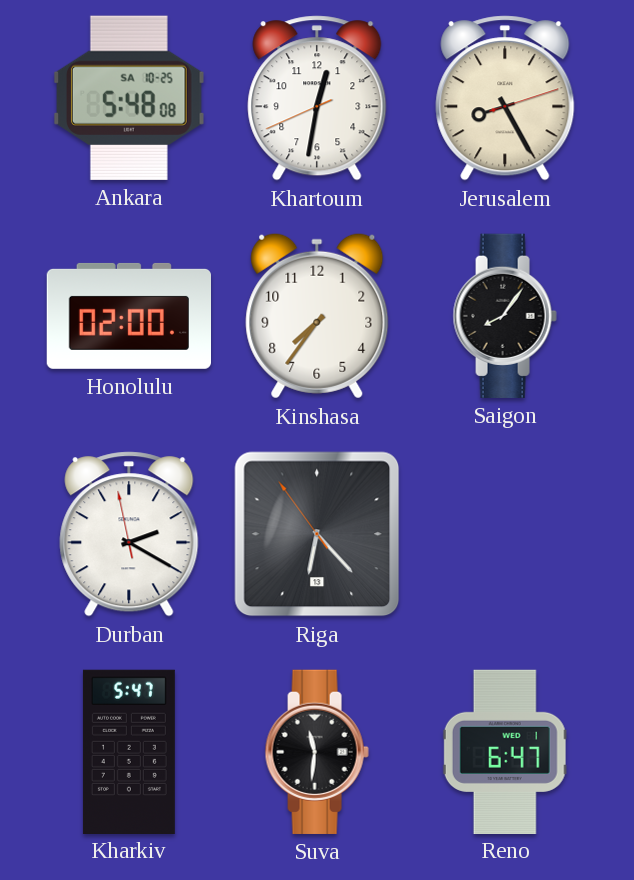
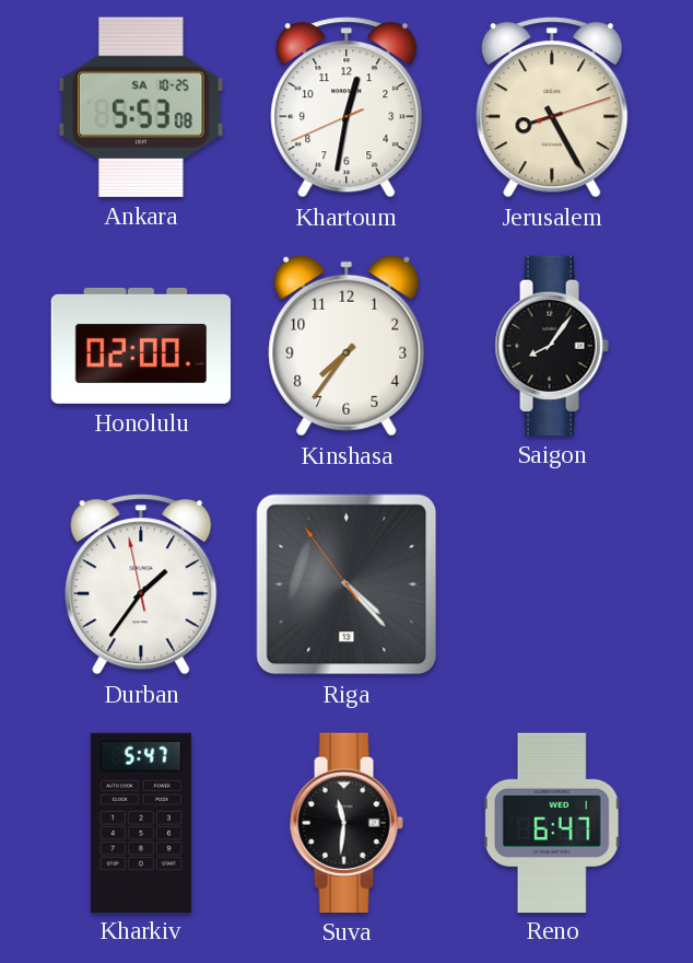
Ankara: 5:48 -> 5:53
Durban: 2:19 -> 1:35
Riga: 6:22 -> 4:22
